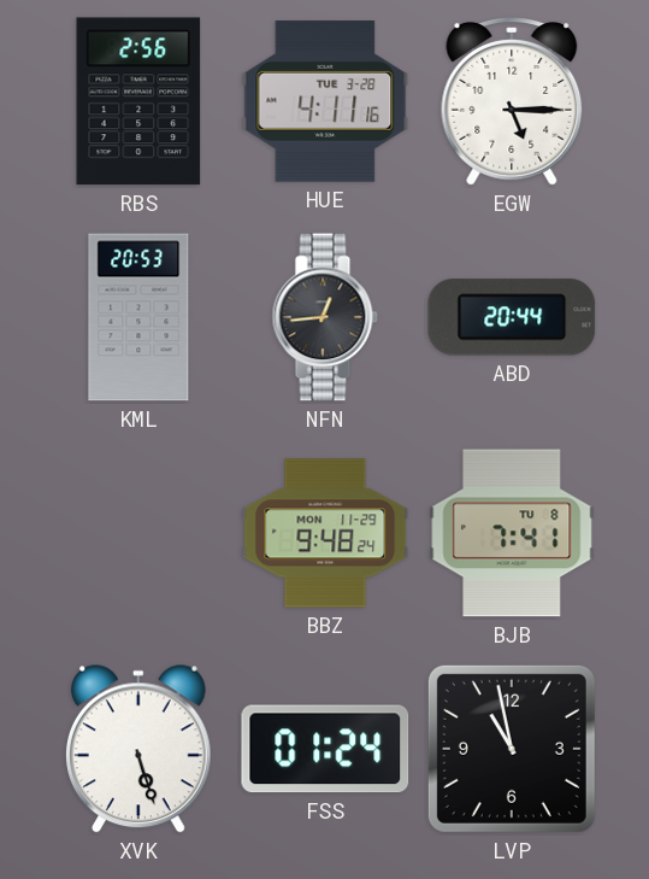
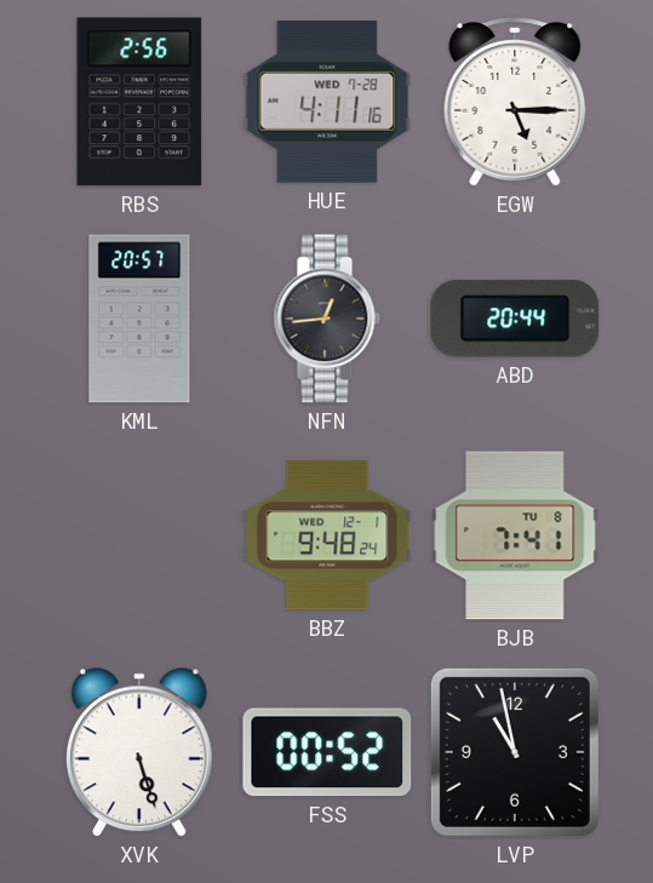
HUE date: TUE 3-28 -> WED 7-28
KML: 20:53 -> 20:57
BBZ date: MON 11-29 -> WED 12-1
FSS: 01:24 -> 00:52
